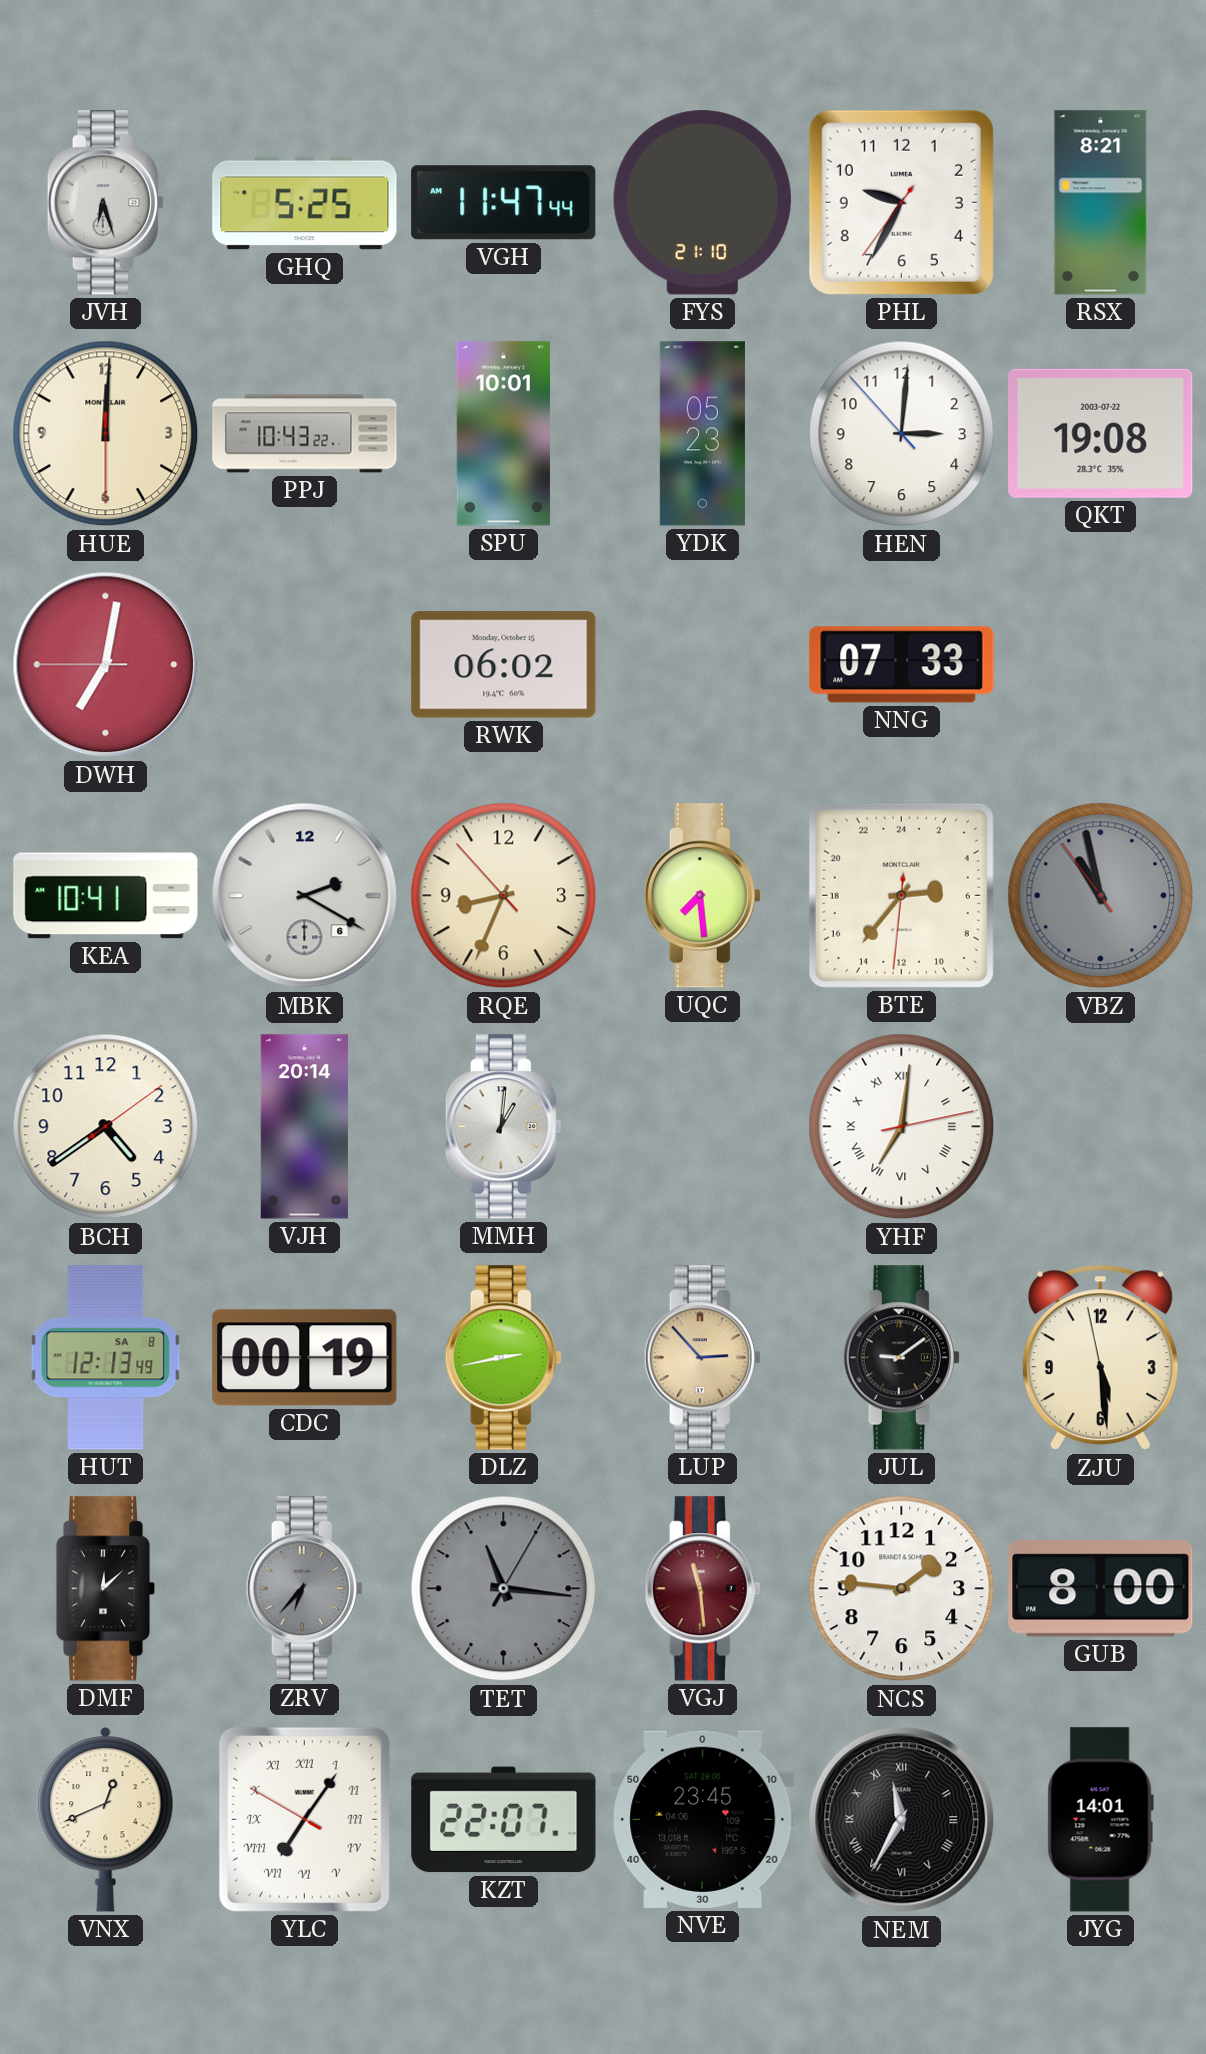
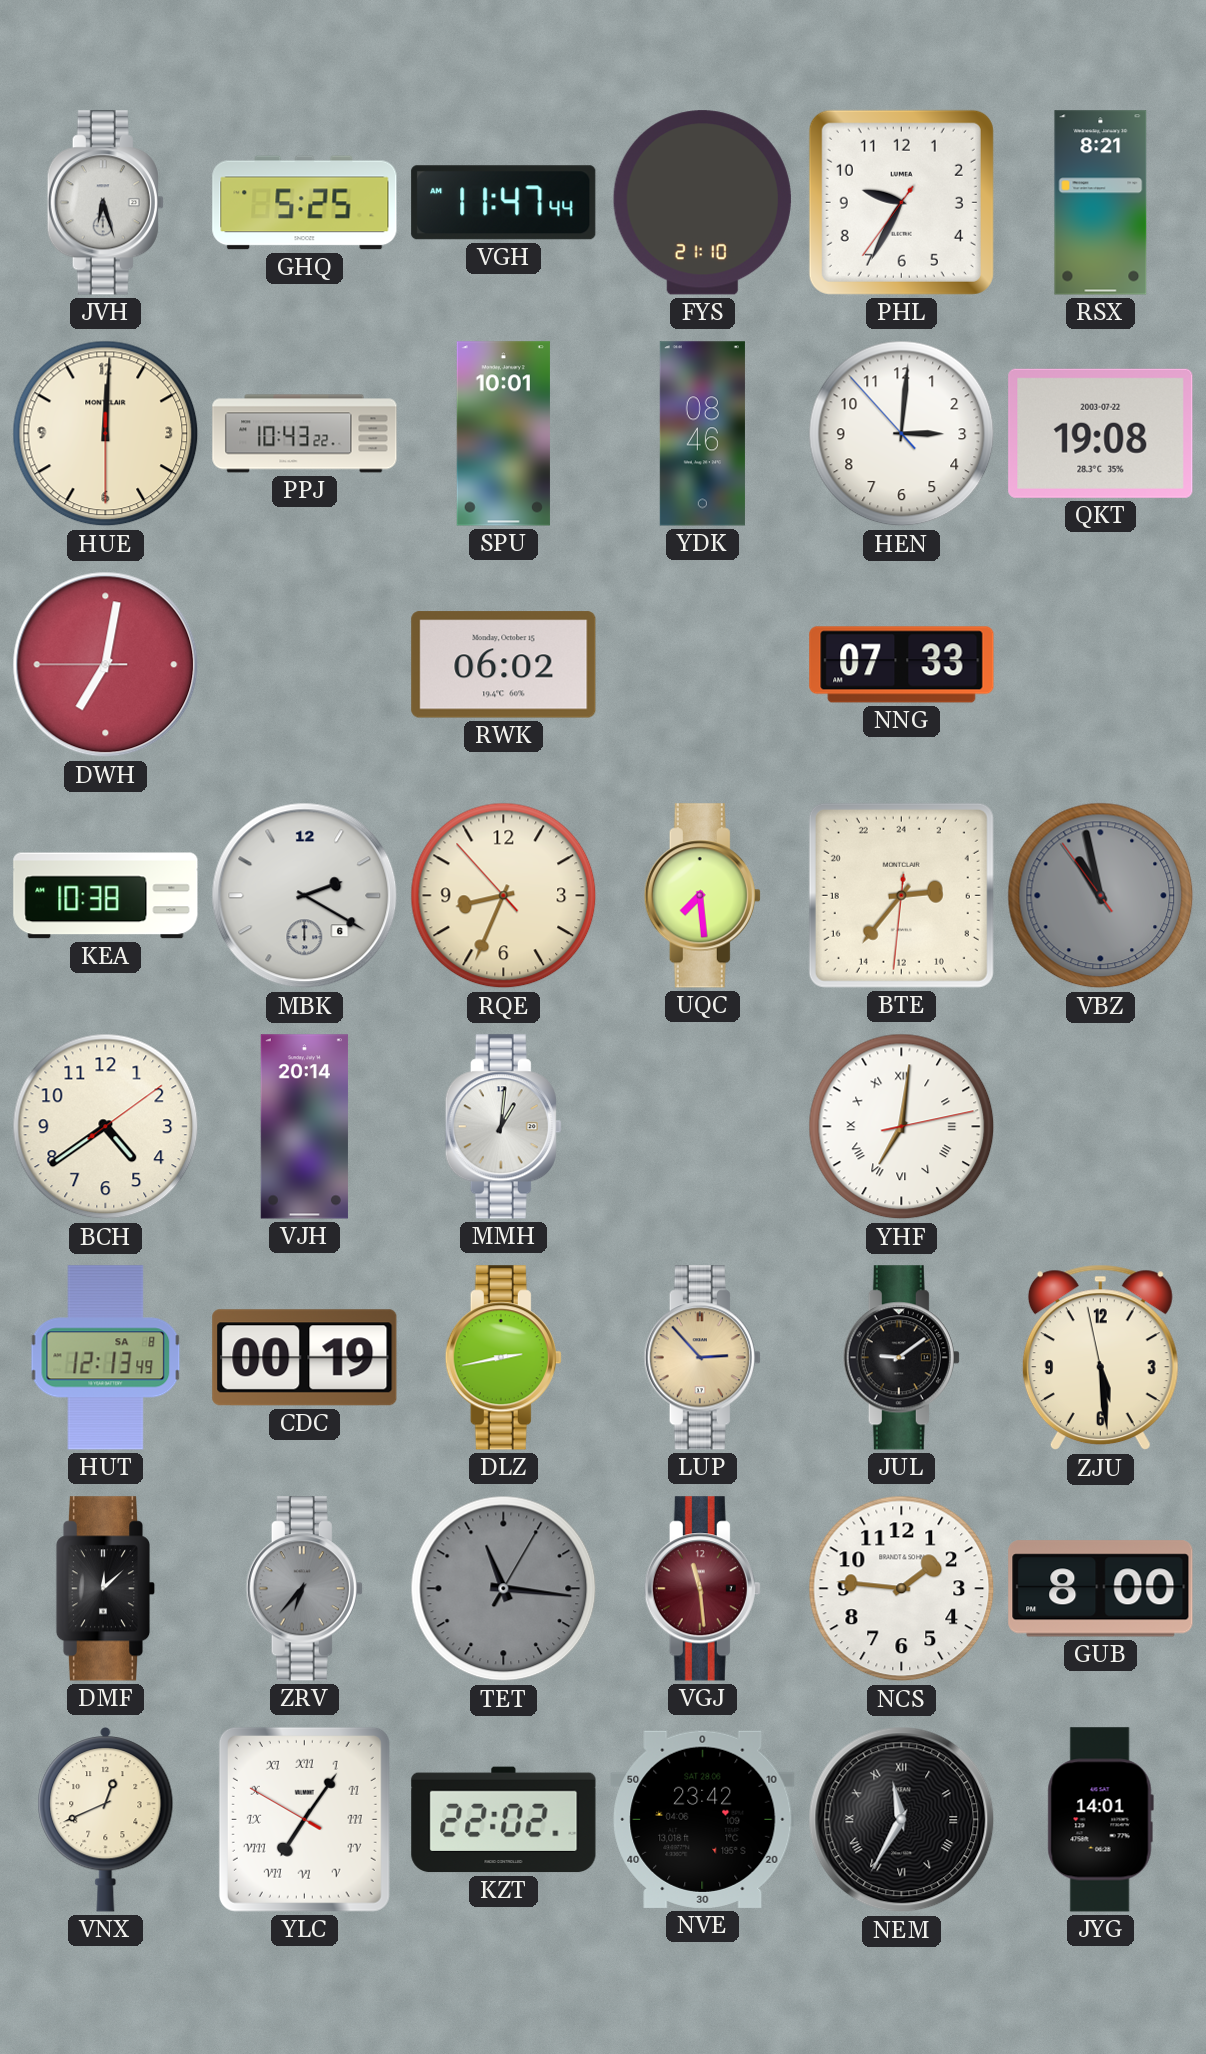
YDK: 05:23 -> 08:46
KEA: 10:41 -> 10:38
KZT: 22:07 -> 22:02
NVE: 23:45 -> 23:42
